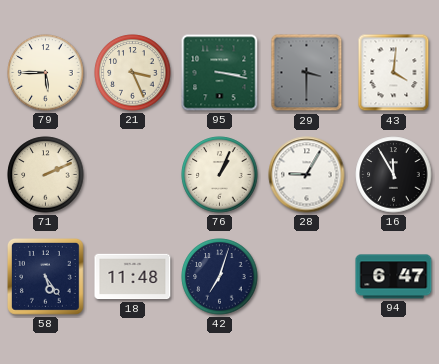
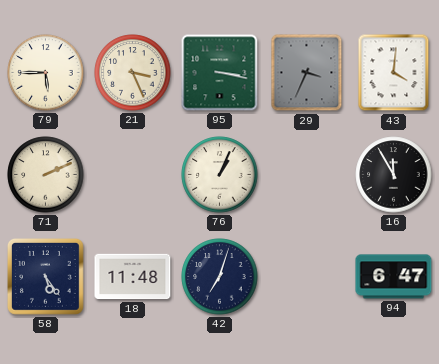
29: 3:30 -> 3:34
28: 9:05 -> none
